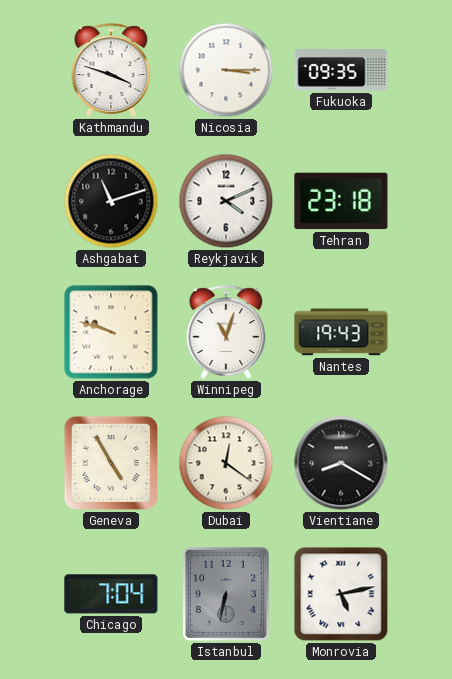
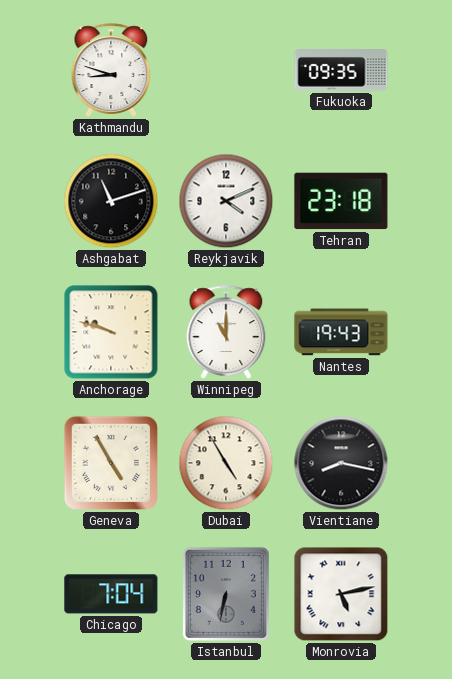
Kathmandu: 3:48 -> 8:48
Nicosia: 3:15 -> none
Winnipeg: 11:03 -> 11:00
Dubai: 12:21 -> 4:55
Vientiane: 8:20 -> 8:17
